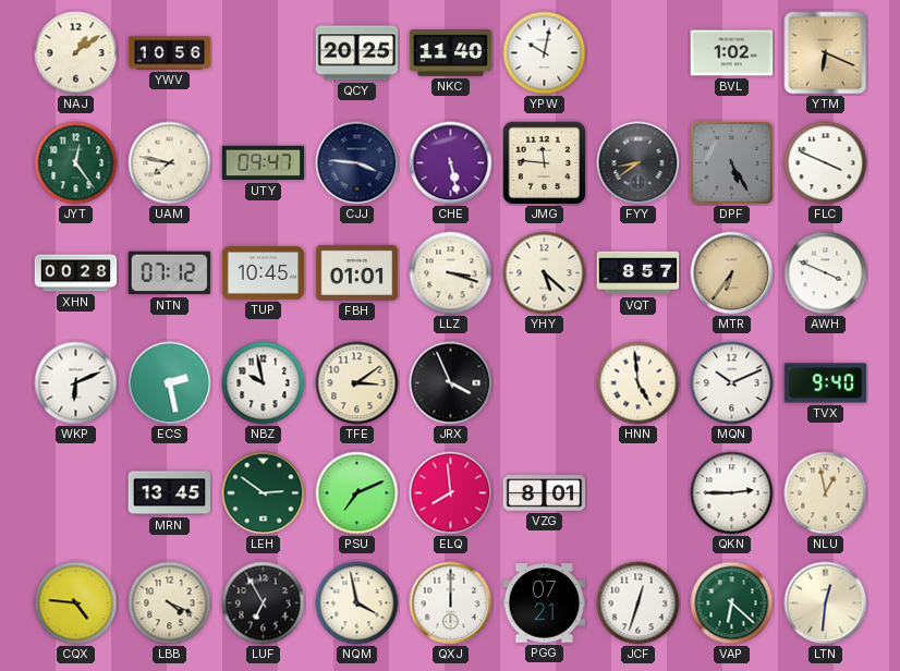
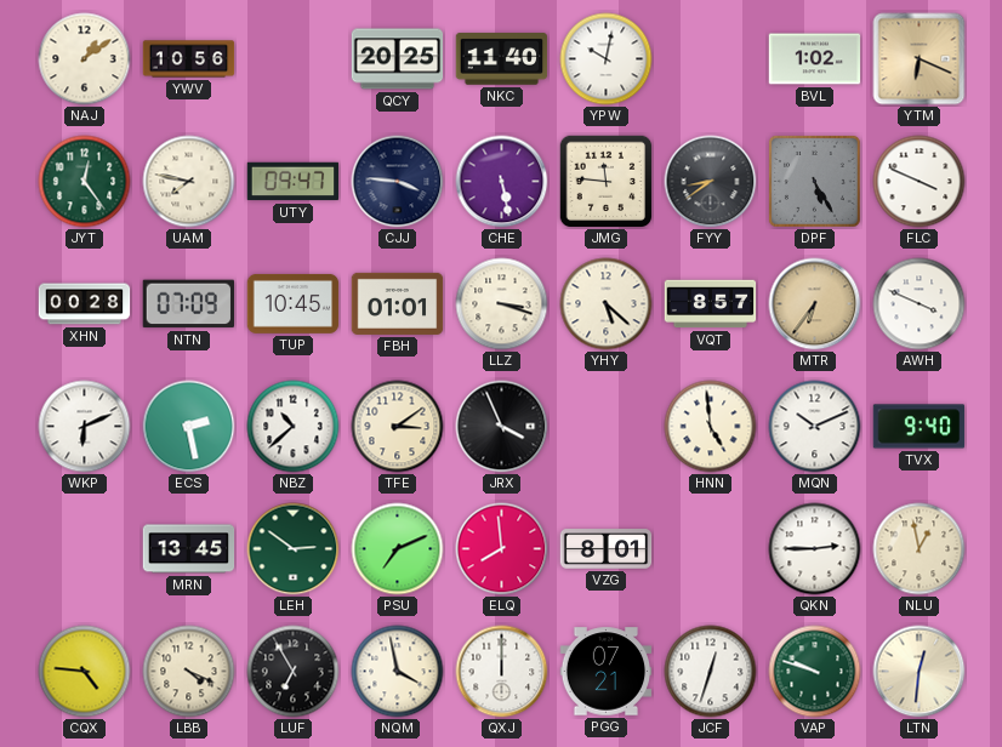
NTN: 07:12 -> 07:09
NBZ: 9:58 -> 10:38
VAP: 6:22 -> 9:48
